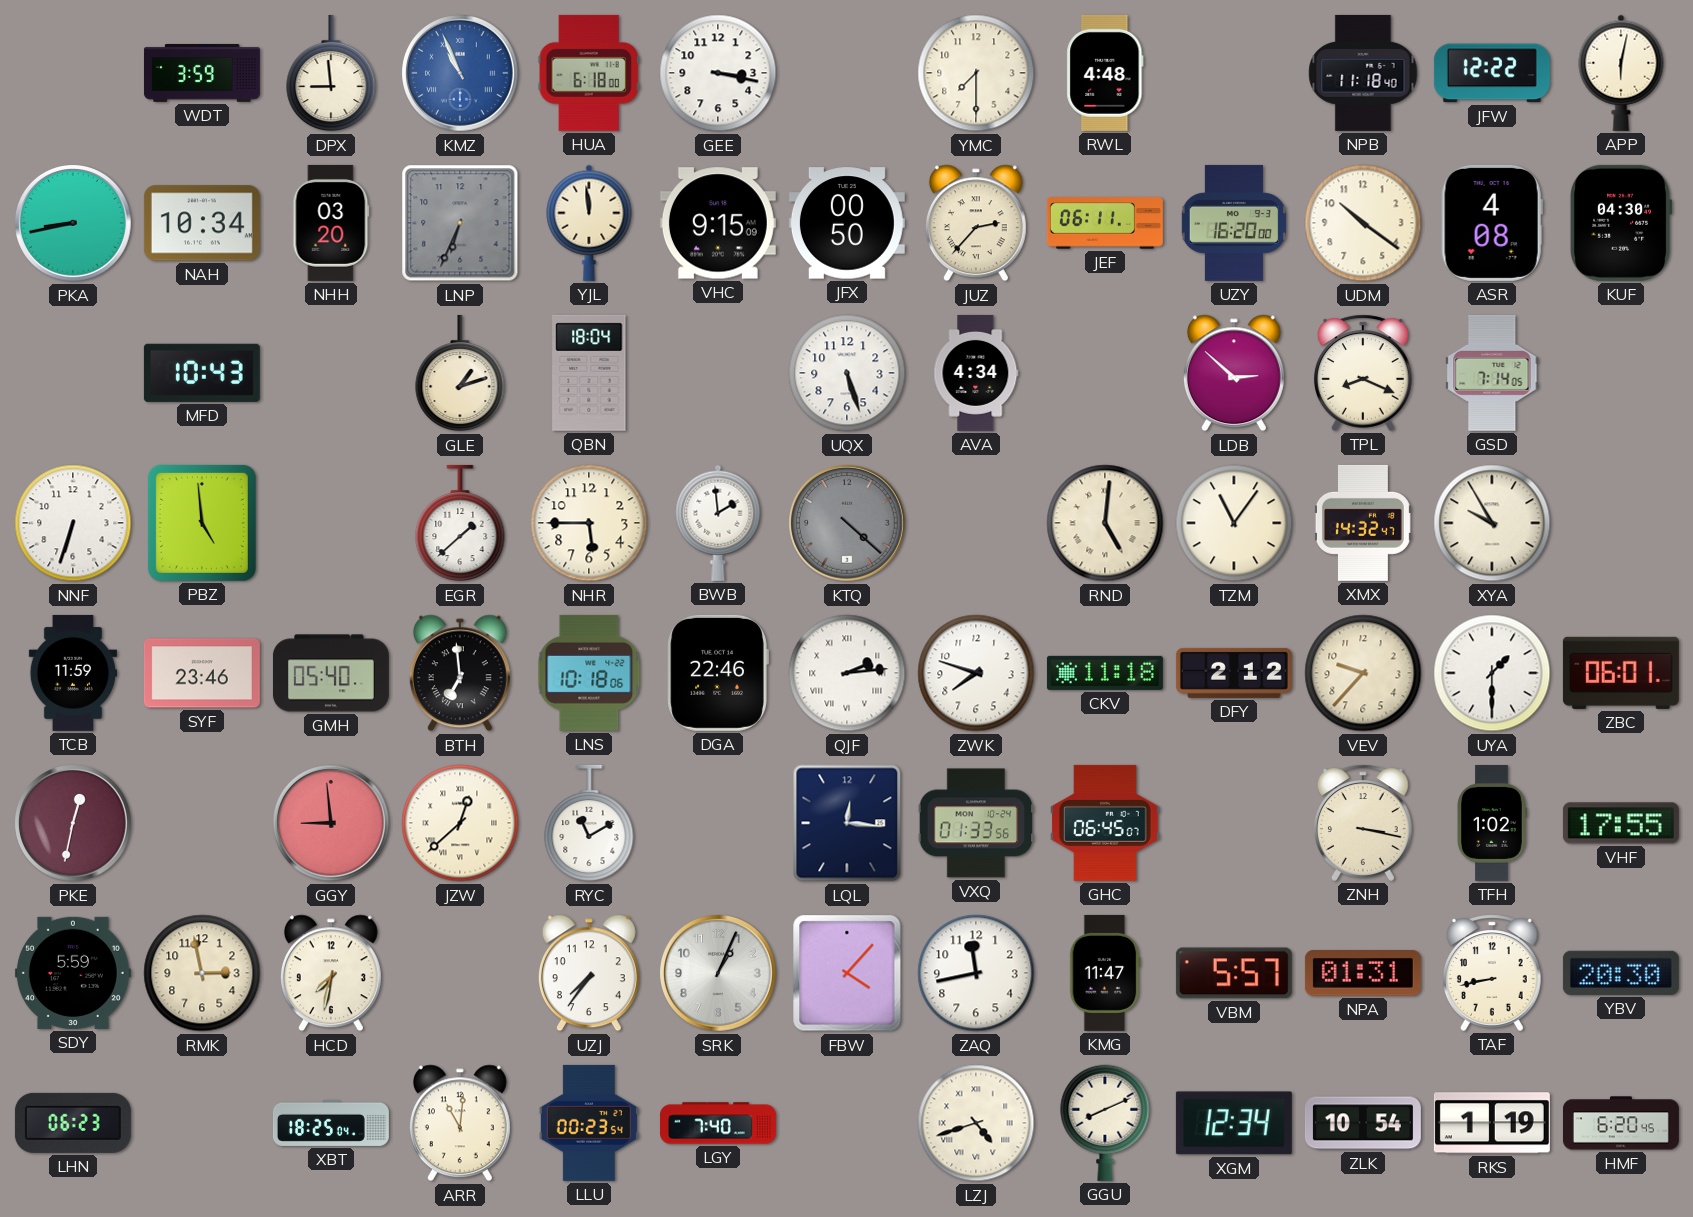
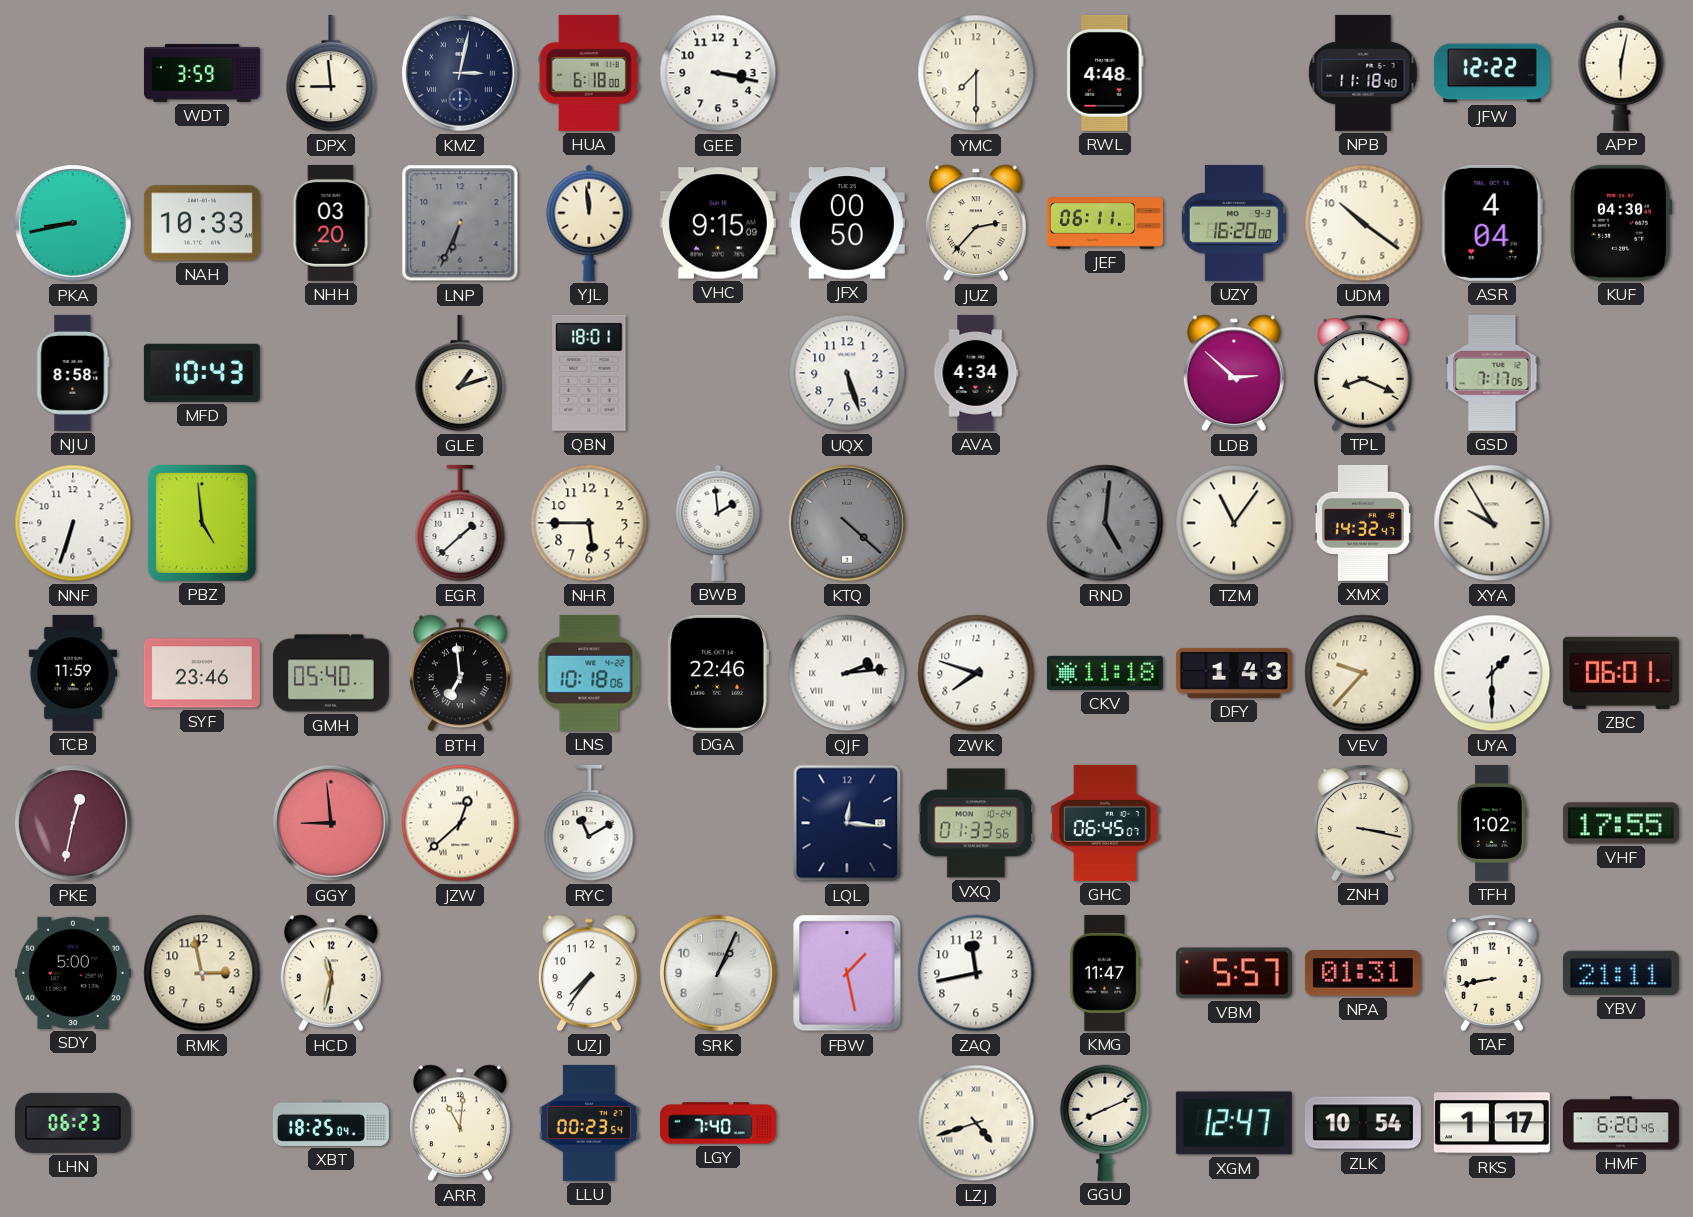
KMZ: 10:56 -> 3:02
KMZ dial: blue -> navy
NAH: 10:34 -> 10:33
ASR: 4:08 -> 4:04
NJU: none -> 8:58
QBN: 18:04 -> 18:01
GSD: 7:14 -> 7:17
RND dial: cream -> grey
DFY: 2:12 -> 1:43
SDY: 5:59 -> 5:00
HCD: 7:32 -> 11:32
FBW: 4:07 -> 1:28
YBV: 20:30 -> 21:11
XGM: 12:34 -> 12:47
RKS: 1:19 -> 1:17
